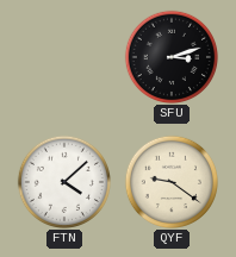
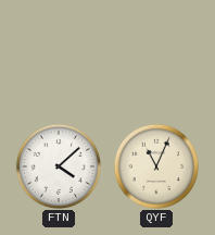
SFU: 3:12 -> none
QYF: 9:21 -> 11:04
